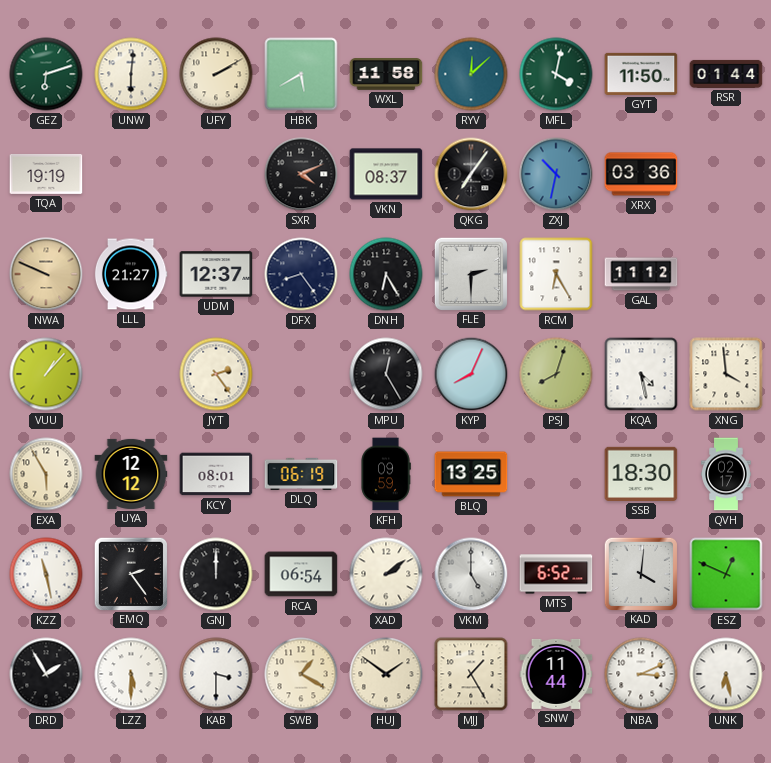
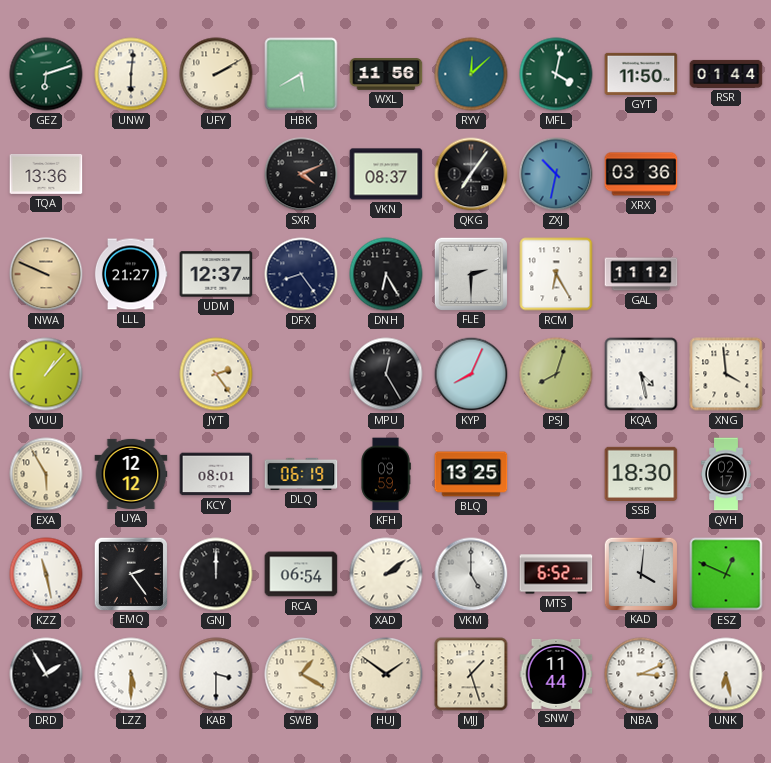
WXL: 11:58 -> 11:56
TQA: 19:19 -> 13:36
MJJ: 1:25 -> 1:27
